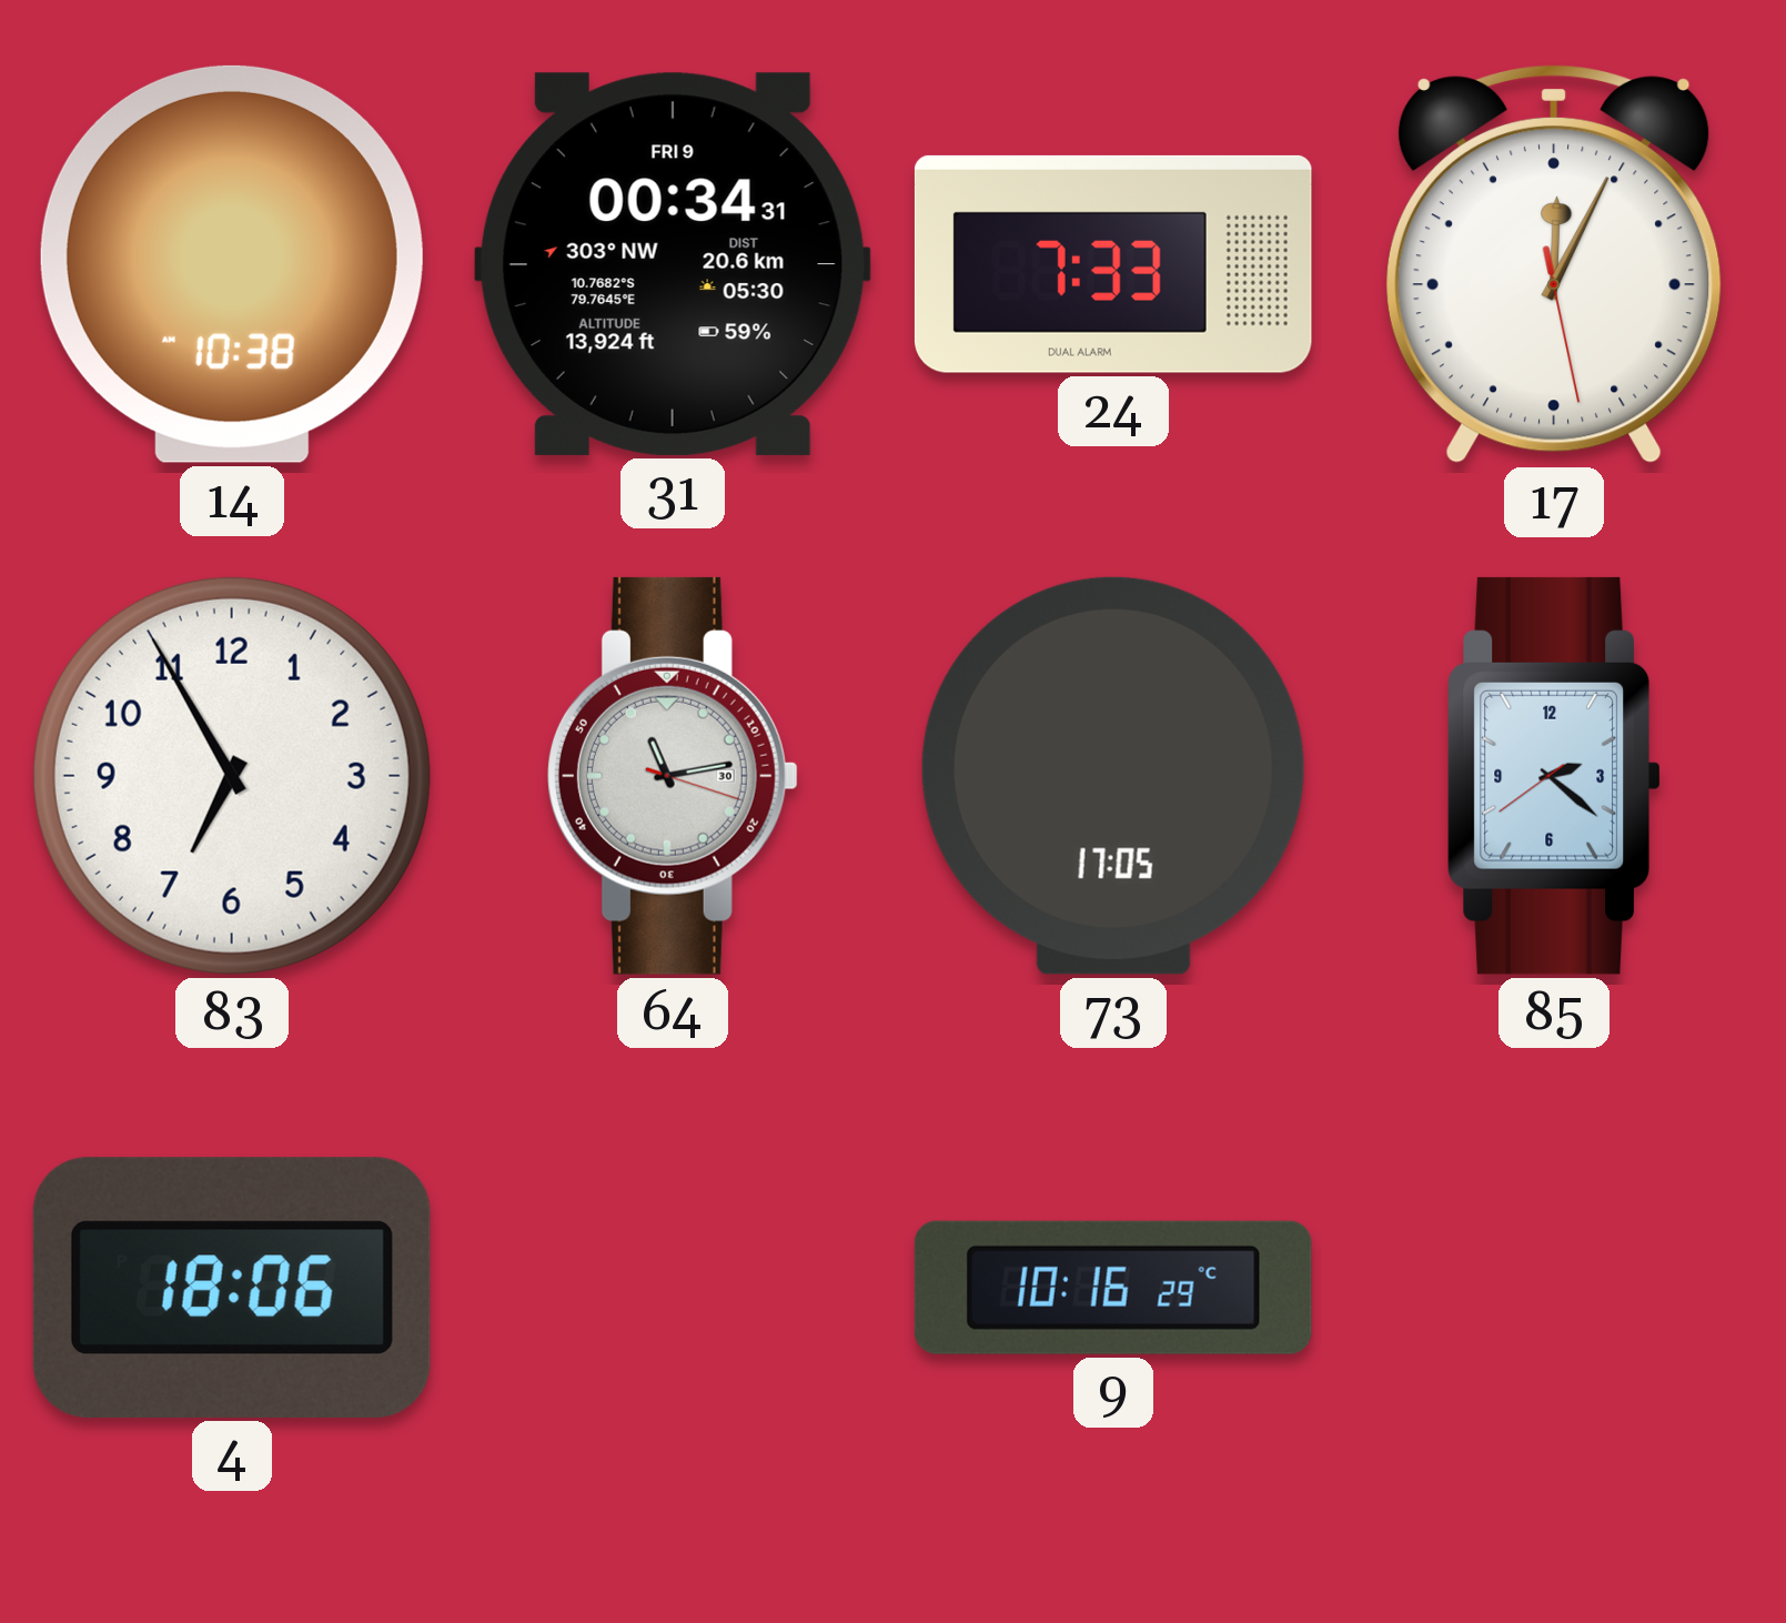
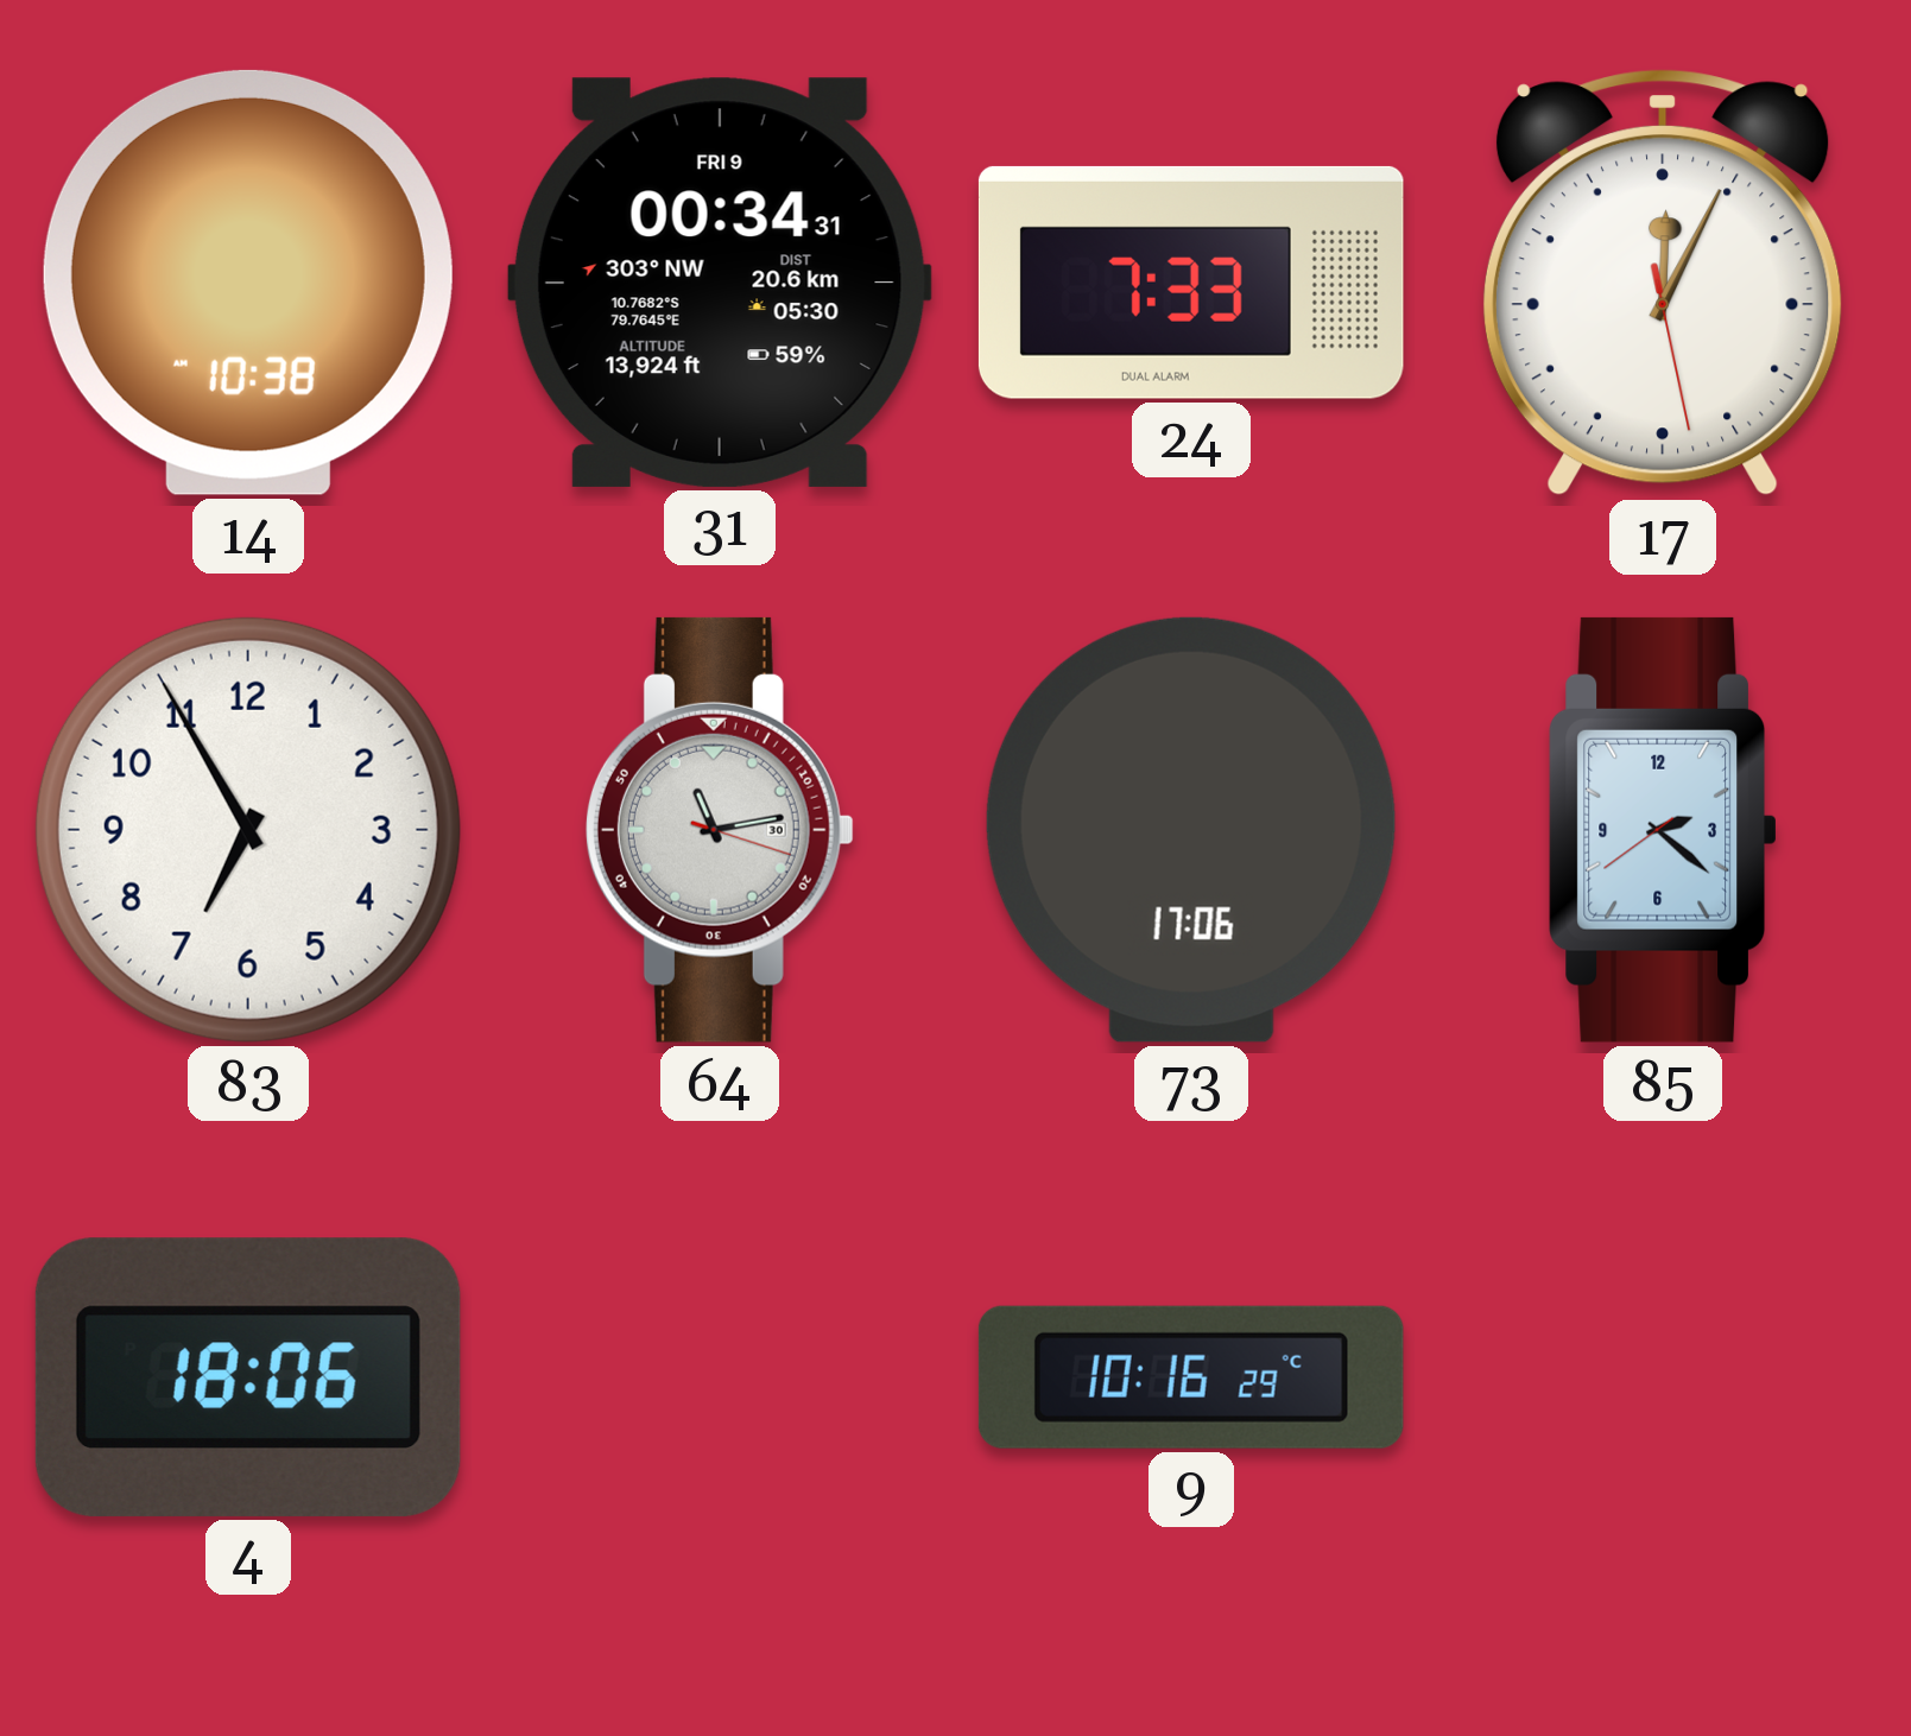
73: 17:05 -> 17:06
